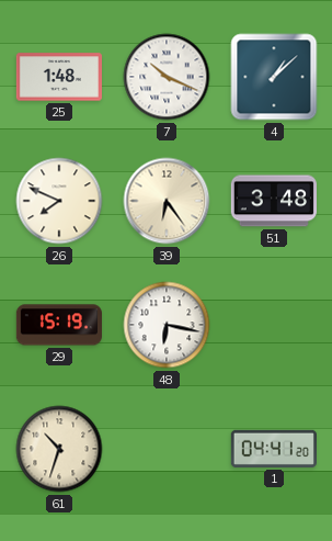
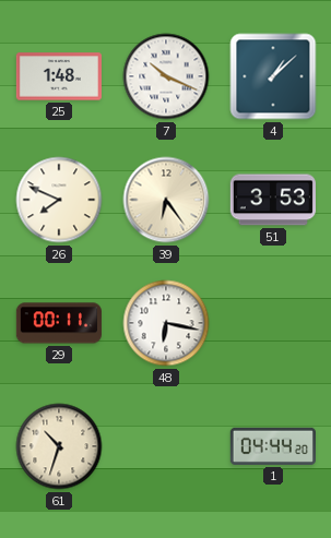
51: 3:48 -> 3:53
29: 15:19 -> 00:11
1: 04:41 -> 04:44
